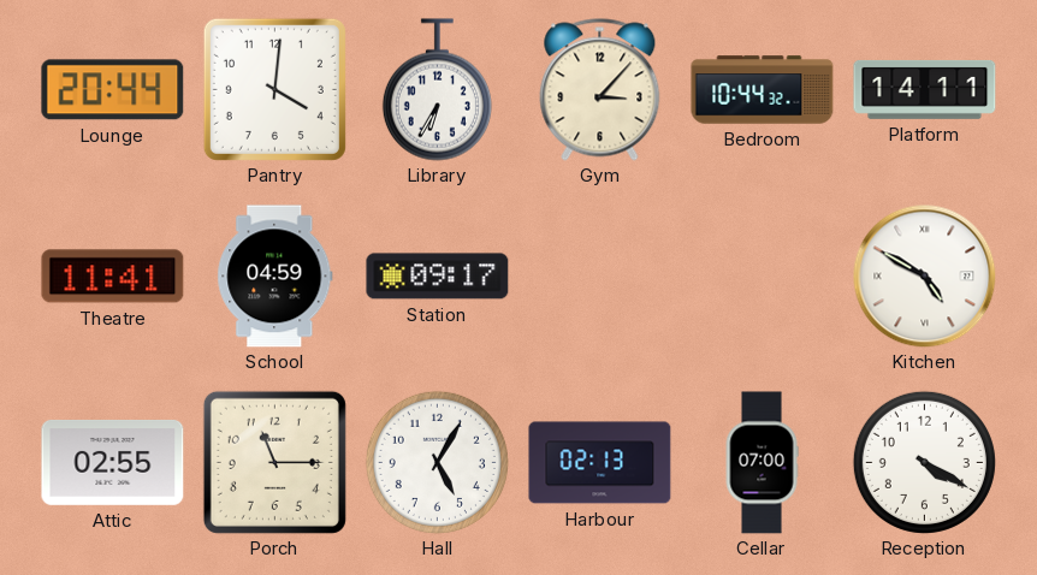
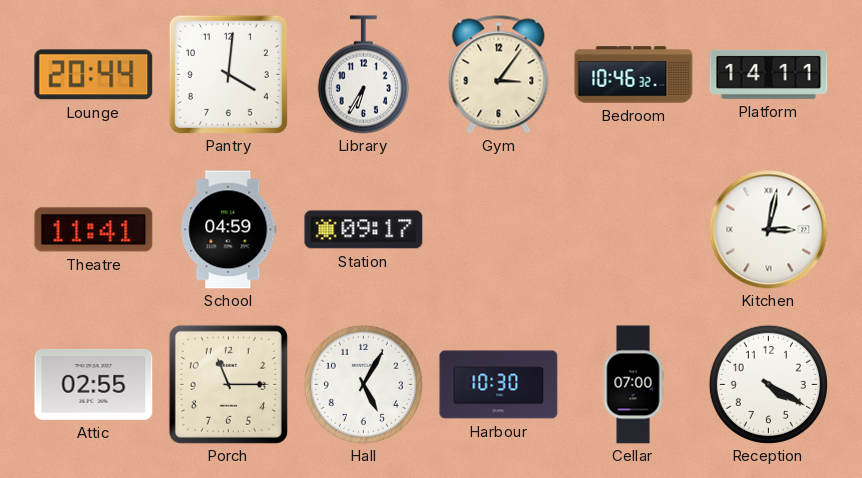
Gym: 3:07 -> 3:06
Bedroom: 10:44 -> 10:46
Kitchen: 4:50 -> 3:02
Harbour: 02:13 -> 10:30
